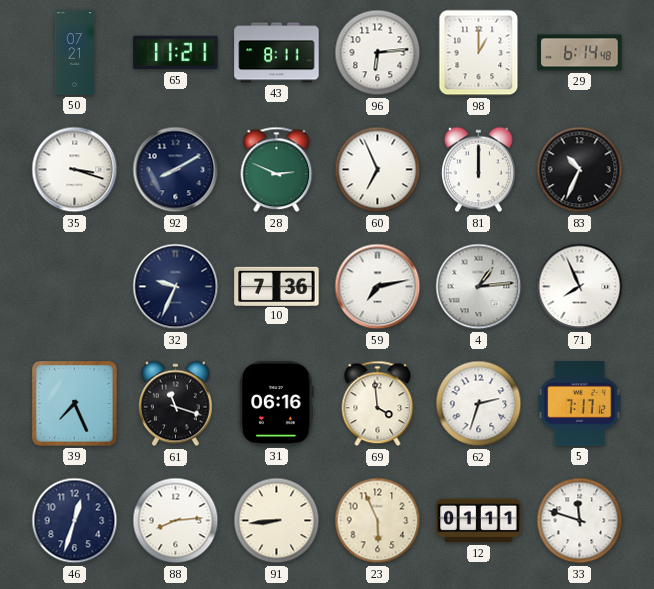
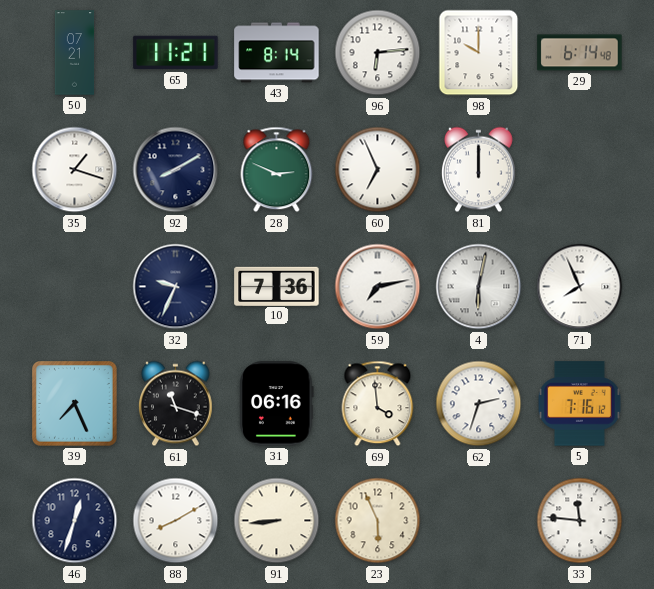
43: 8:11 -> 8:14
98: 1:00 -> 10:00
35: 3:18 -> 1:18
83: 10:34 -> none
4: 1:14 -> 6:02
5: 7:17 -> 7:16
88: 8:14 -> 8:10
12: 01:11 -> none
33: 11:48 -> 11:46
